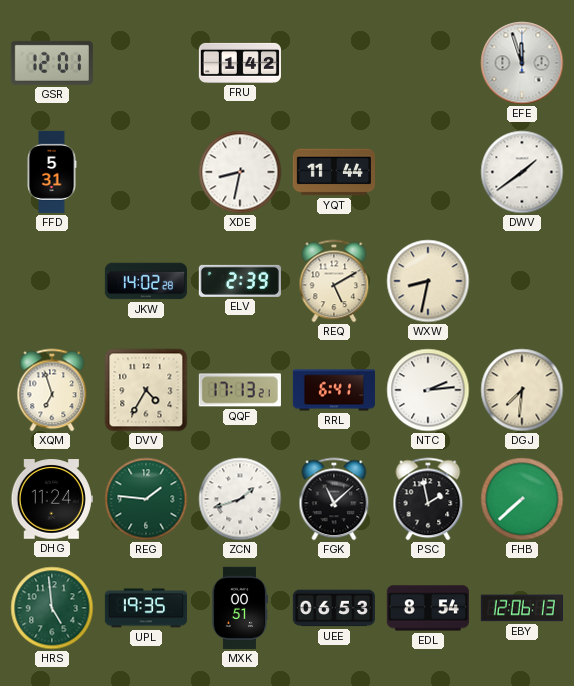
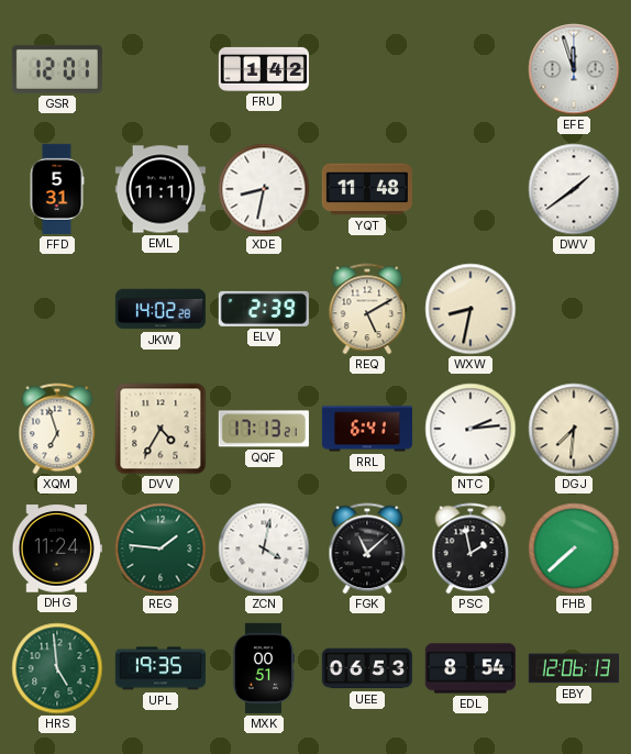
EML: none -> 11:11
YQT: 11:44 -> 11:48
ZCN: 1:42 -> 4:02
